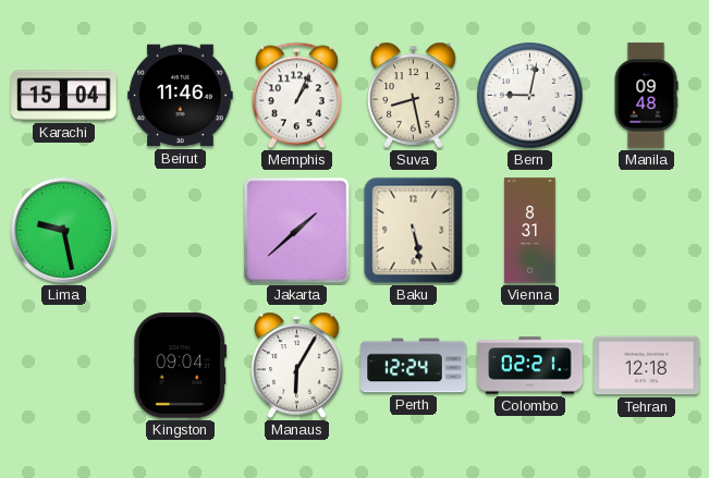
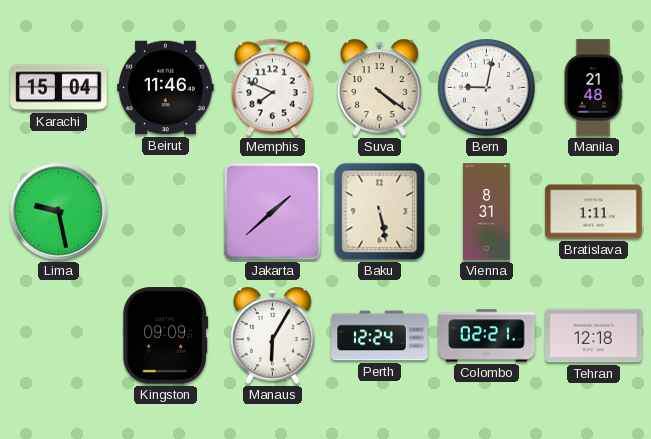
Memphis: 1:04 -> 7:49
Suva: 8:28 -> 4:21
Manila: 09:48 -> 21:48
Bratislava: none -> 1:11
Kingston: 09:04 -> 09:09
